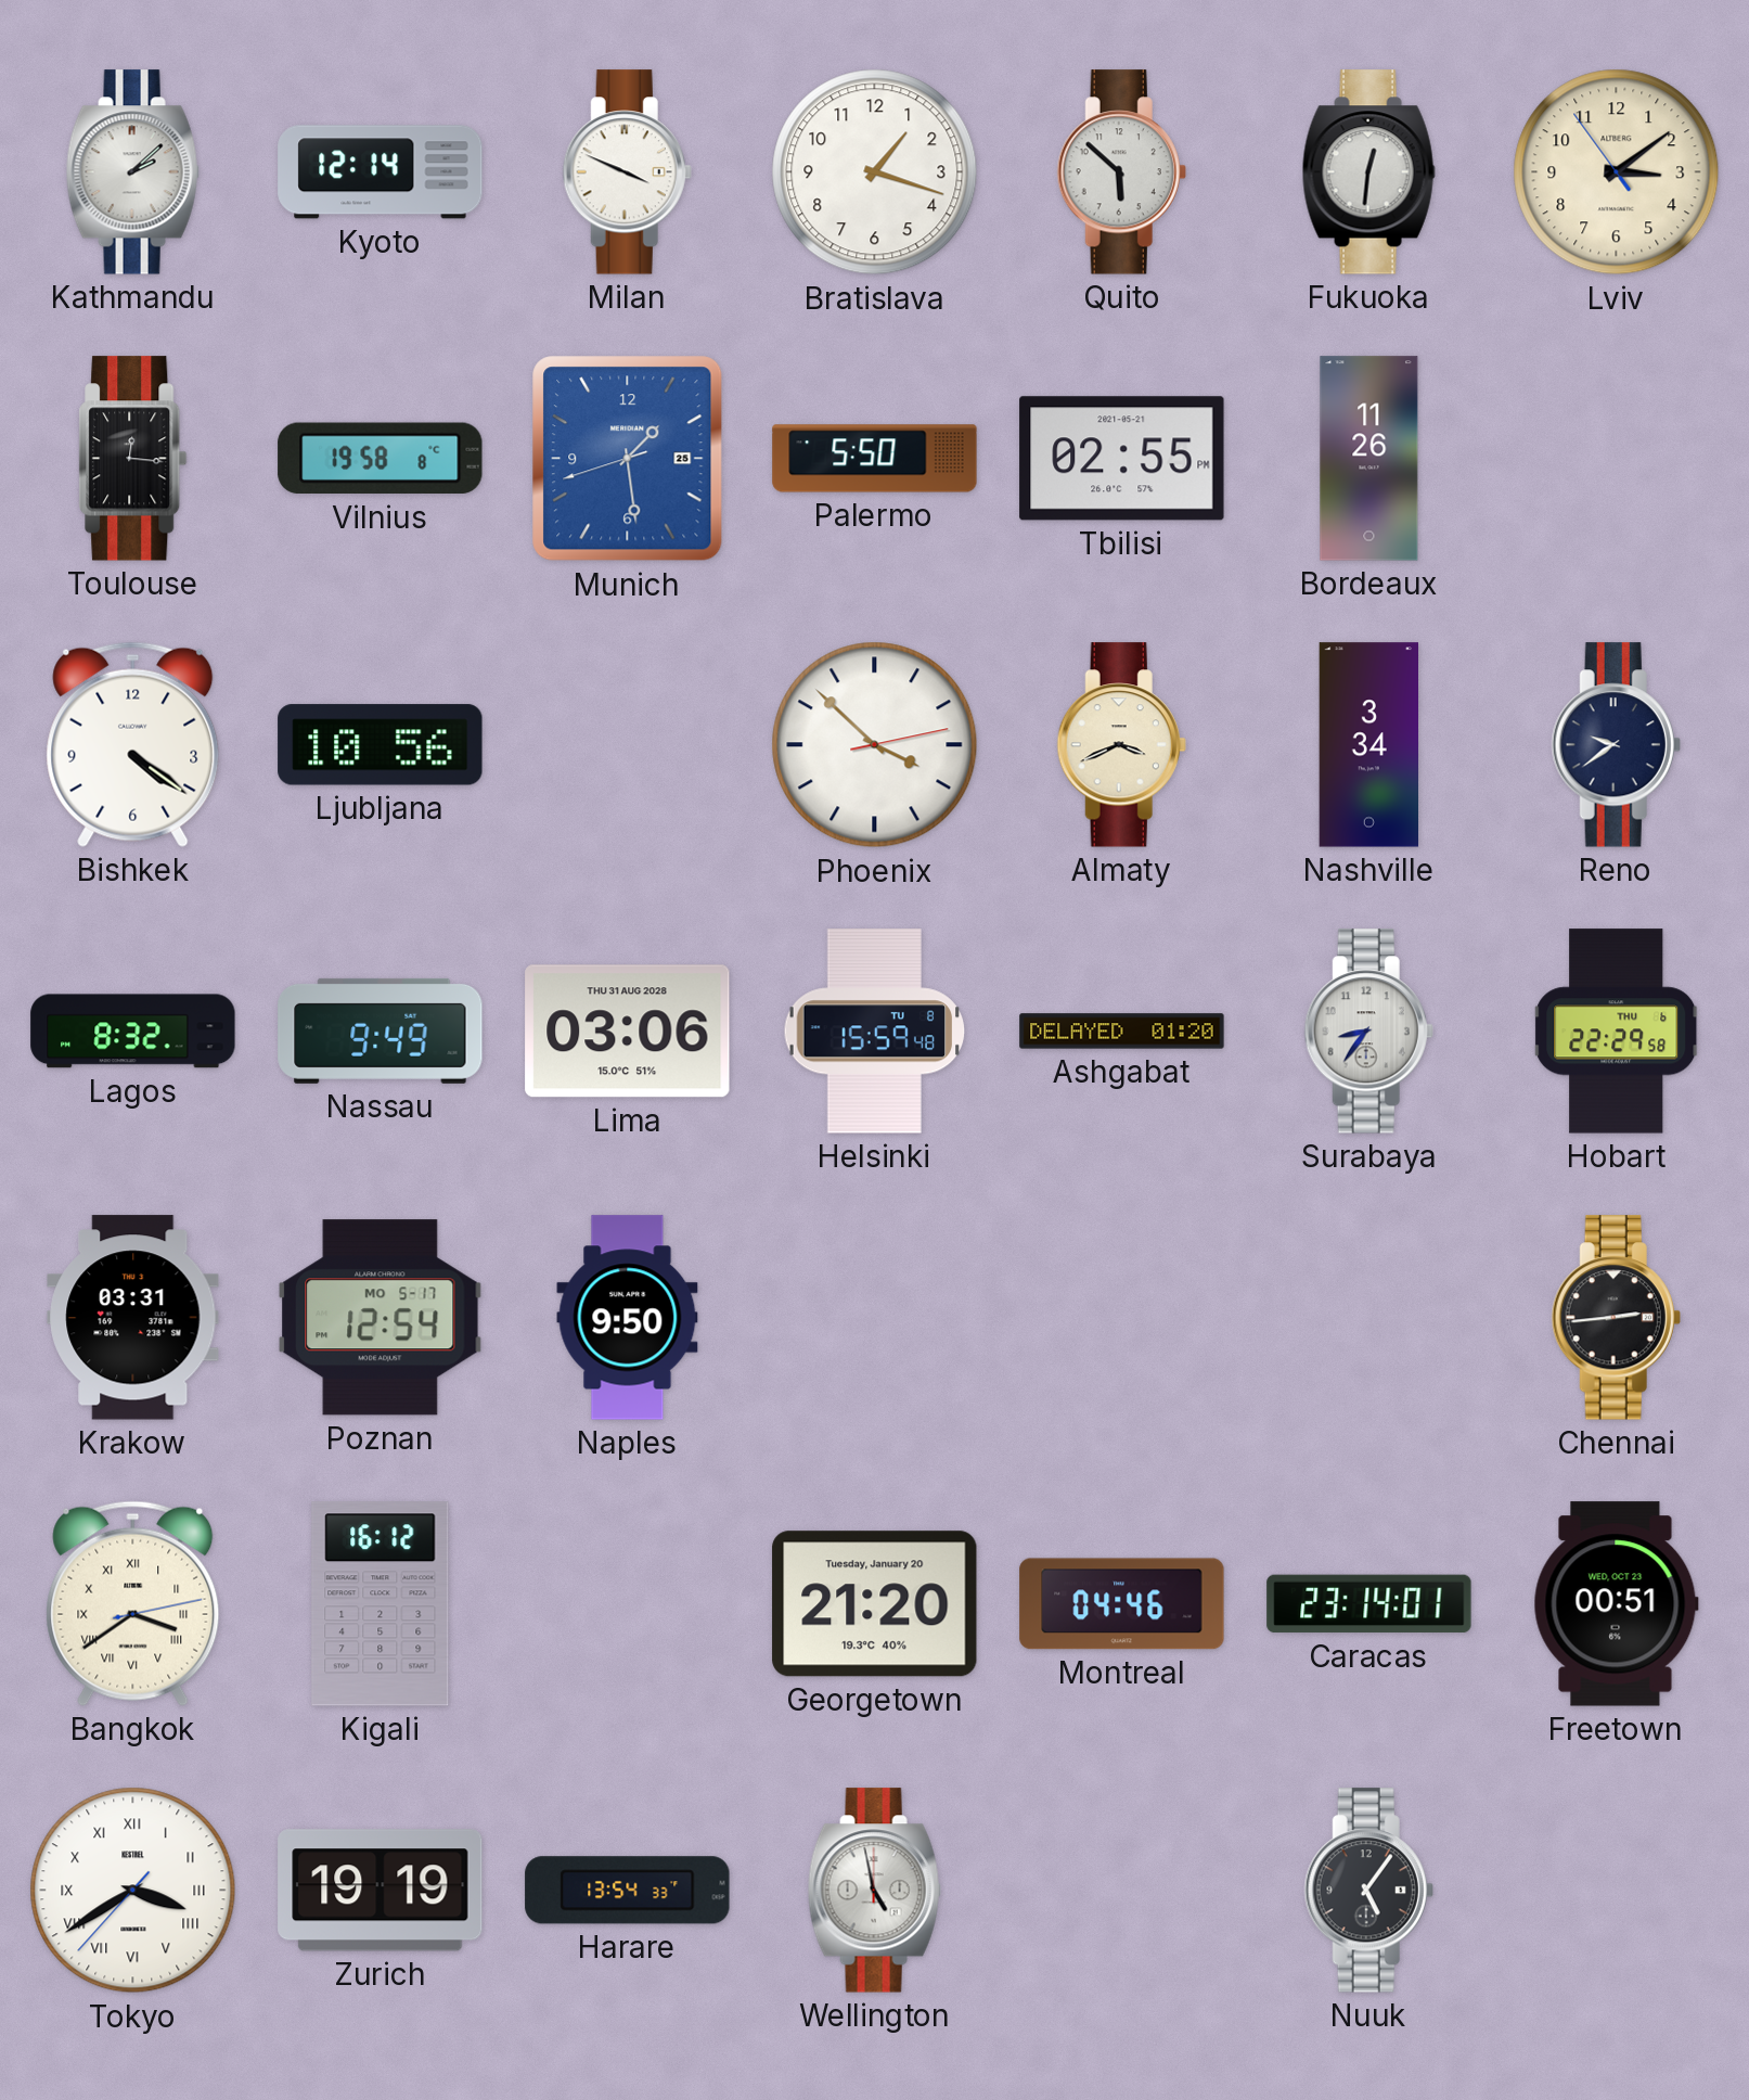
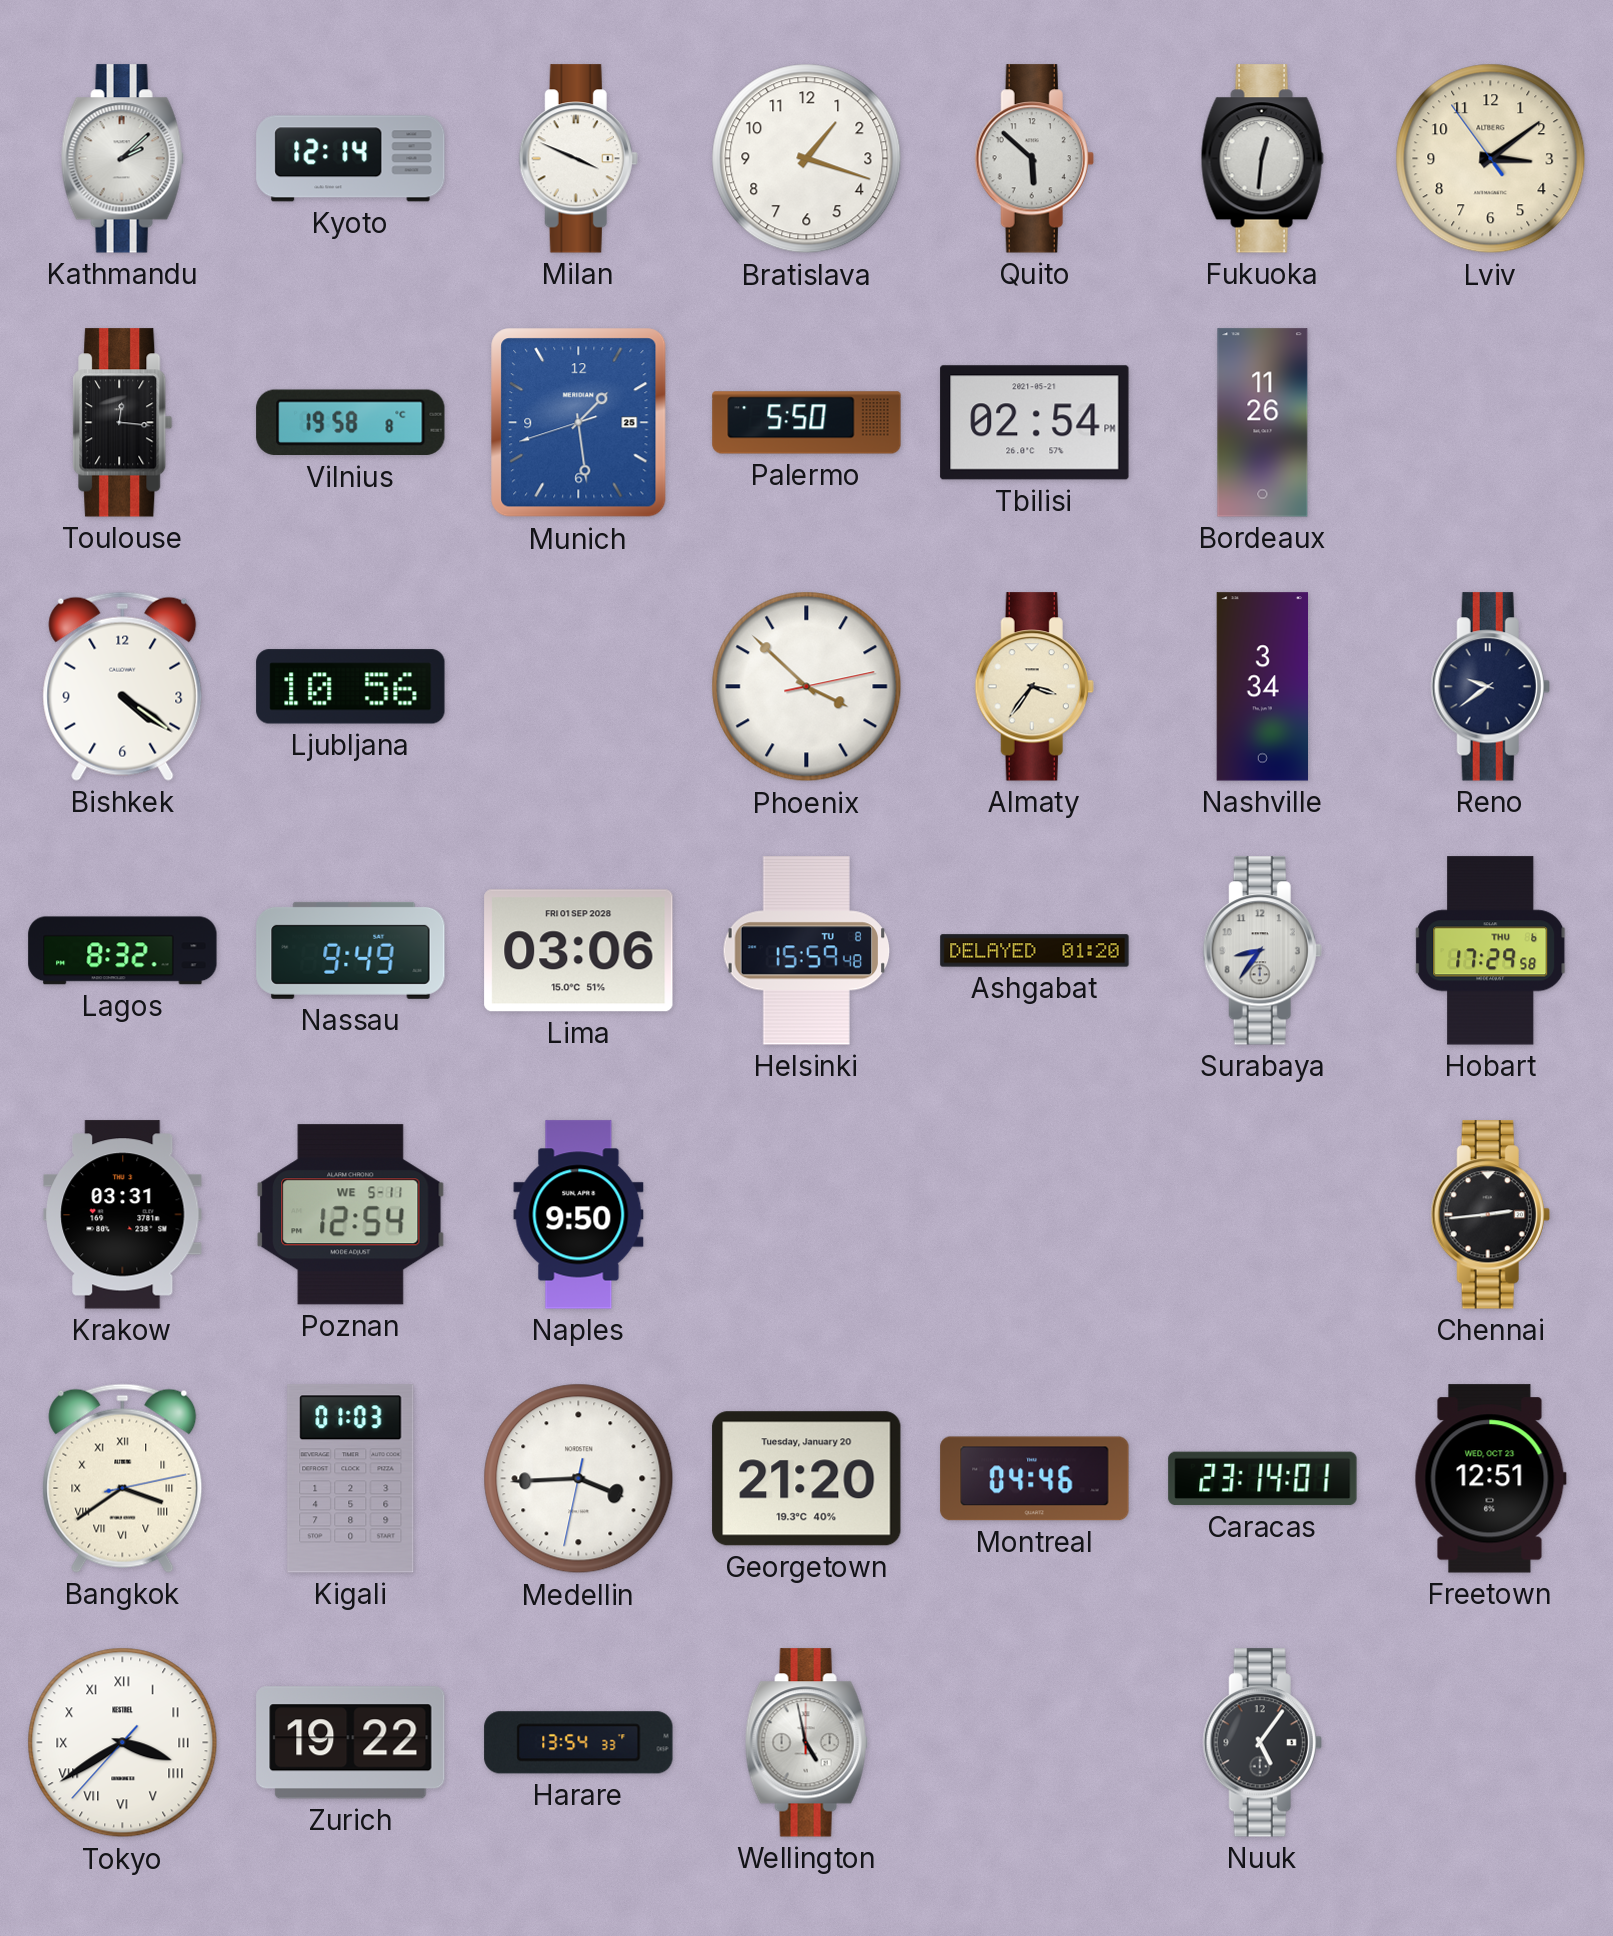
Tbilisi: 02:55 -> 02:54
Almaty: 3:41 -> 3:36
Lima date: THU 31 AUG 2028 -> FRI 01 SEP 2028
Hobart: 22:29 -> 17:29
Poznan date: MO 5-17 -> WE 5-11
Kigali: 16:12 -> 01:03
Medellin: none -> 3:44
Freetown: 00:51 -> 12:51
Zurich: 19:19 -> 19:22
